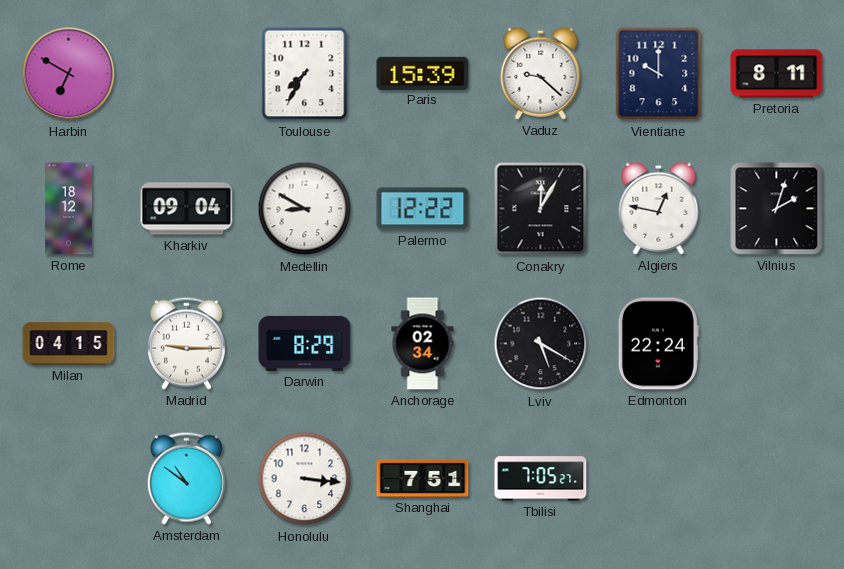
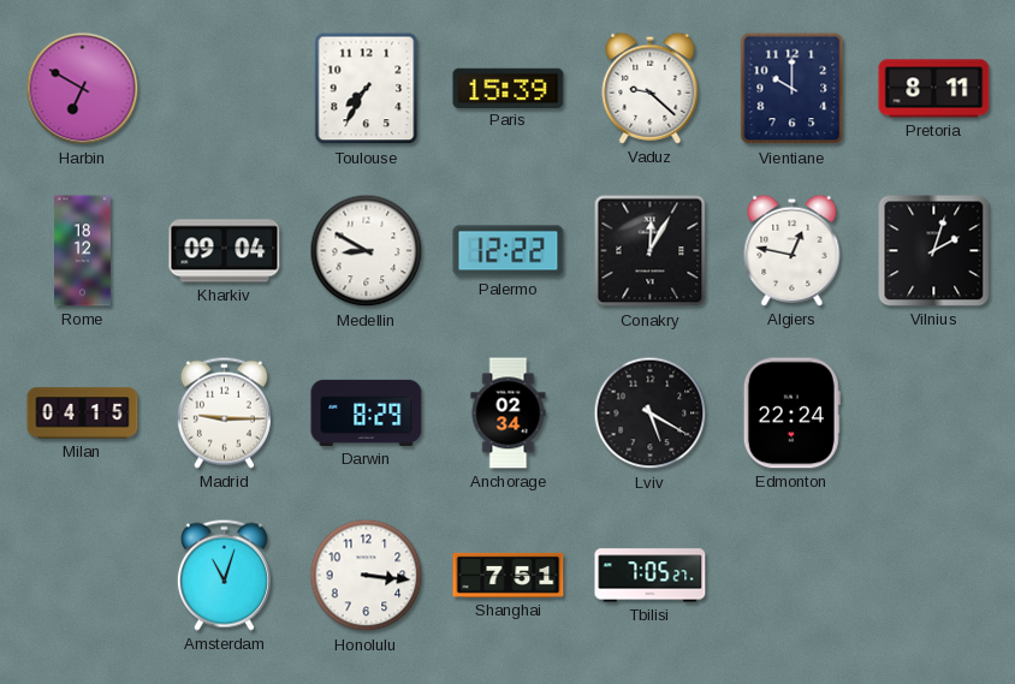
Amsterdam: 10:51 -> 11:03
